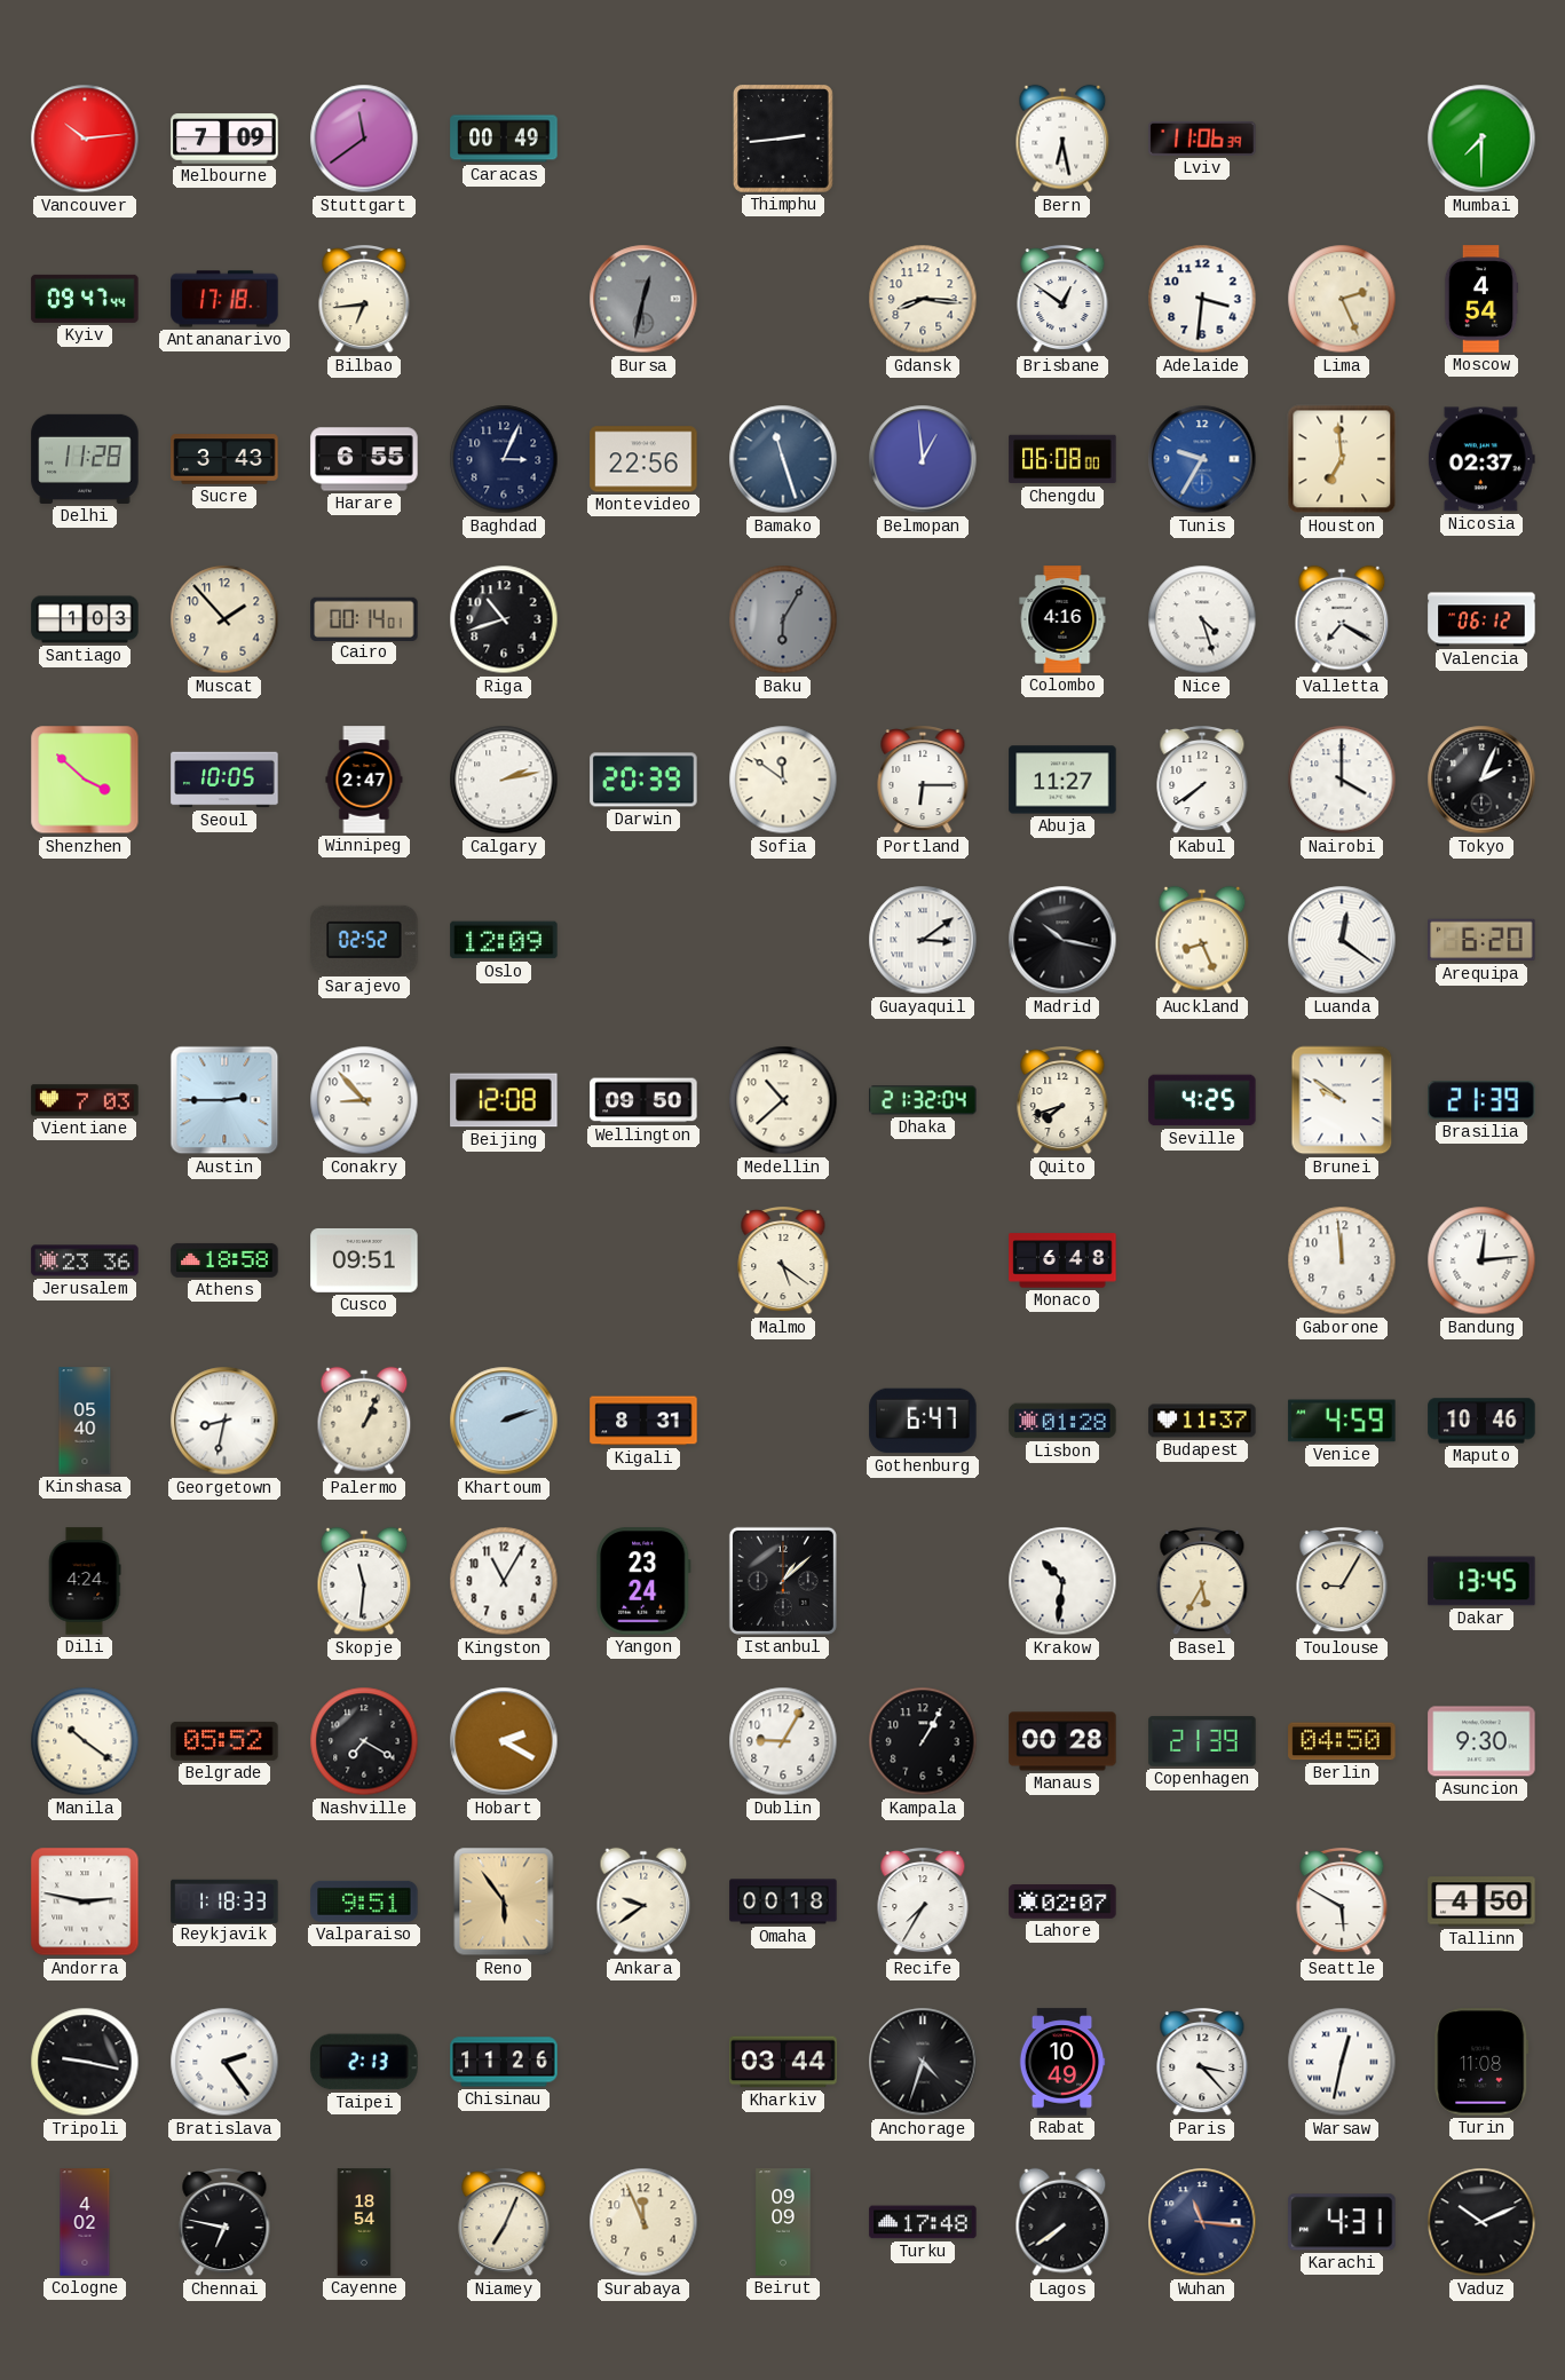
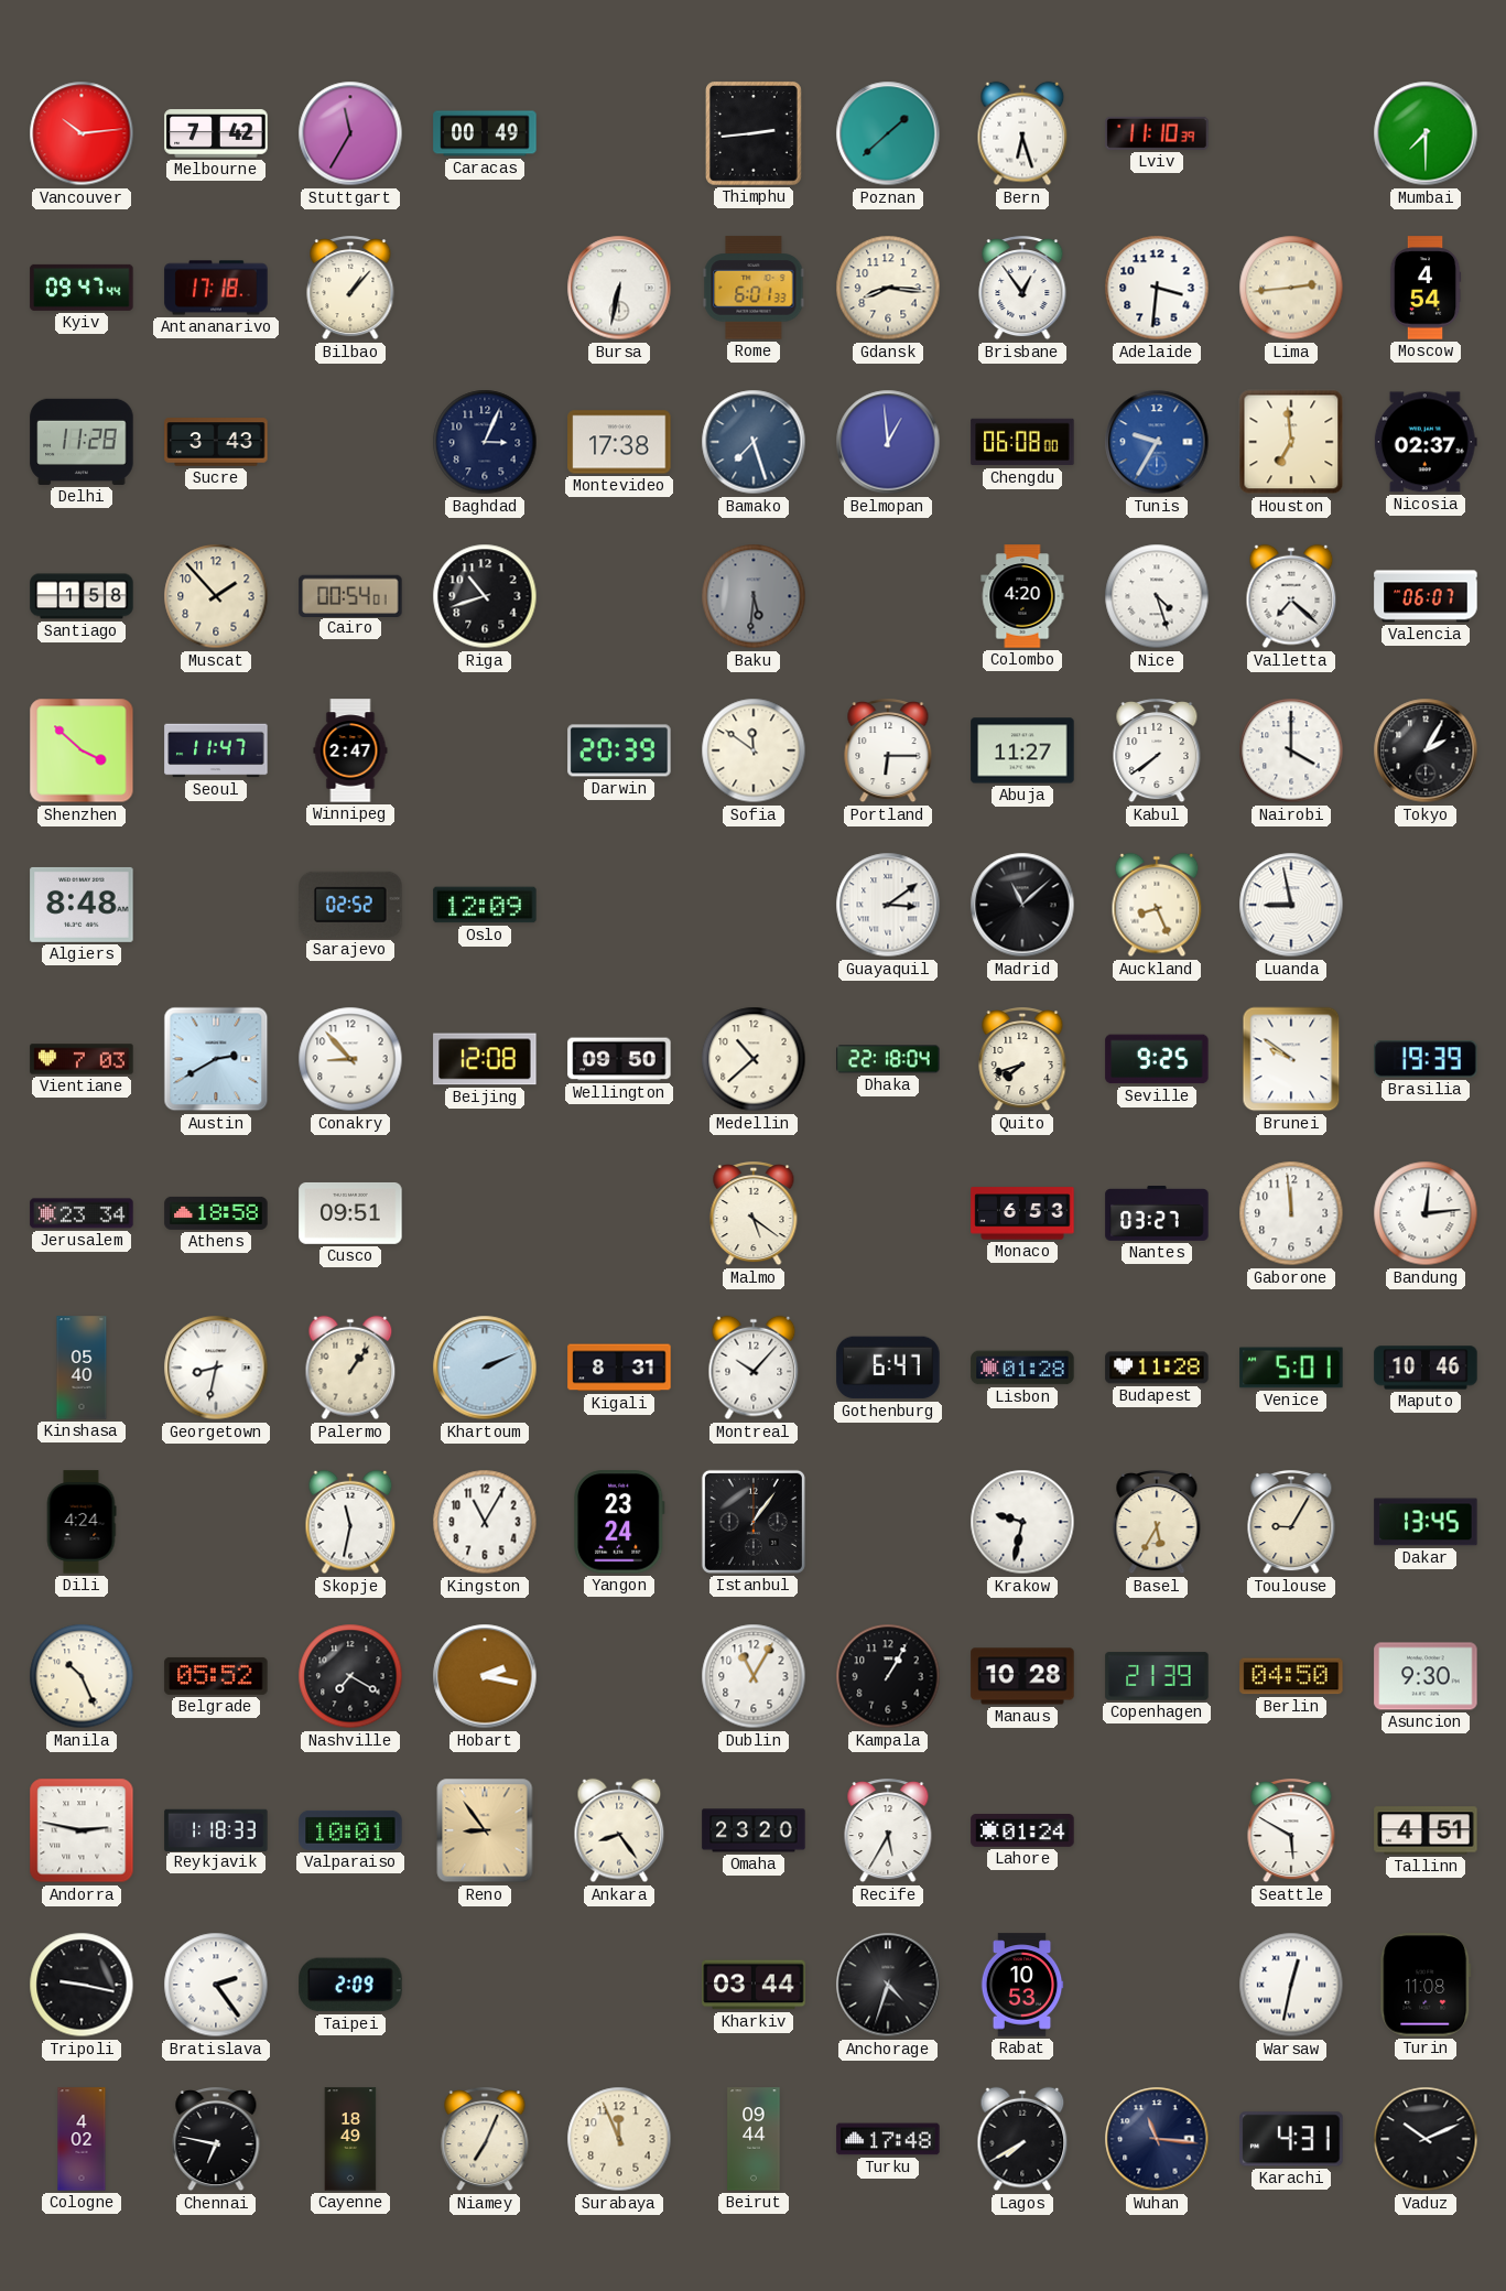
Melbourne: 7:09 -> 7:42
Stuttgart: 11:39 -> 11:35
Poznan: none -> 1:38
Bern: 6:28 -> 6:27
Lviv: 11:06 -> 11:10
Bilbao: 6:44 -> 1:07
Bursa: 12:32 -> 6:32
Bursa dial: grey -> white
Rome: none -> 6:01
Brisbane: 12:51 -> 12:54
Lima: 2:26 -> 2:44
Harare: 6:55 -> none
Montevideo: 22:56 -> 17:38
Bamako: 11:27 -> 7:27
Santiago: 1:03 -> 1:58
Cairo: 00:14 -> 00:54
Baku: 6:05 -> 5:31
Colombo: 4:16 -> 4:20
Valletta: 7:20 -> 7:22
Valencia: 06:12 -> 06:07
Seoul: 10:05 -> 11:47
Calgary: 2:13 -> none
Tokyo: 2:04 -> 2:05
Algiers: none -> 8:48
Madrid: 10:17 -> 11:08
Luanda: 12:21 -> 8:58
Arequipa: 6:20 -> none
Austin: 2:45 -> 2:40
Dhaka: 21:32 -> 22:18
Seville: 4:25 -> 9:25
Brasilia: 21:39 -> 19:39
Jerusalem: 23:36 -> 23:34
Monaco: 6:48 -> 6:53
Nantes: none -> 03:27
Palermo: 1:04 -> 1:06
Khartoum: 2:12 -> 2:11
Montreal: none -> 10:07
Budapest: 11:37 -> 11:28
Venice: 4:59 -> 5:01
Skopje: 11:31 -> 11:32
Istanbul: 1:08 -> 1:06
Krakow: 10:31 -> 9:32
Manila: 10:21 -> 10:26
Hobart: 2:20 -> 2:17
Dublin: 9:05 -> 11:05
Manaus: 00:28 -> 10:28
Valparaiso: 9:51 -> 10:01
Reno: 5:54 -> 8:54
Ankara: 9:39 -> 8:24
Omaha: 00:18 -> 23:20
Recife: 7:35 -> 5:35
Lahore: 02:07 -> 01:24
Tallinn: 4:50 -> 4:51
Taipei: 2:13 -> 2:09
Chisinau: 11:26 -> none
Rabat: 10:49 -> 10:53
Paris: 3:23 -> none
Cayenne: 18:54 -> 18:49
Beirut: 09:09 -> 09:44
Lagos: 7:39 -> 7:40
